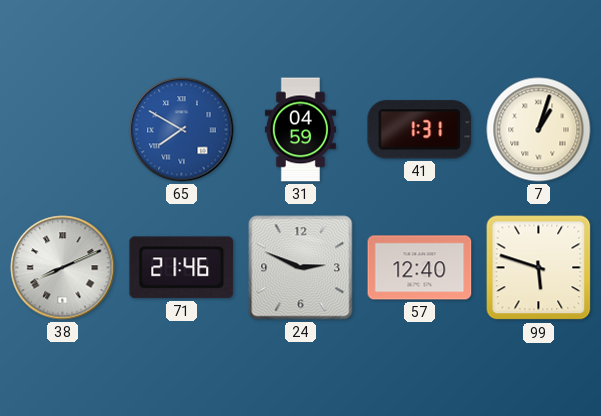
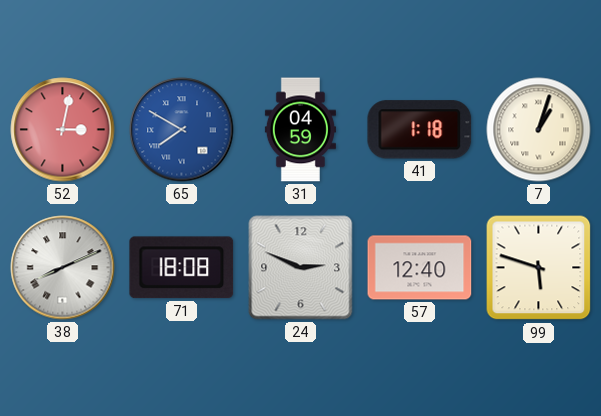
52: none -> 3:02
41: 1:31 -> 1:18
71: 21:46 -> 18:08
